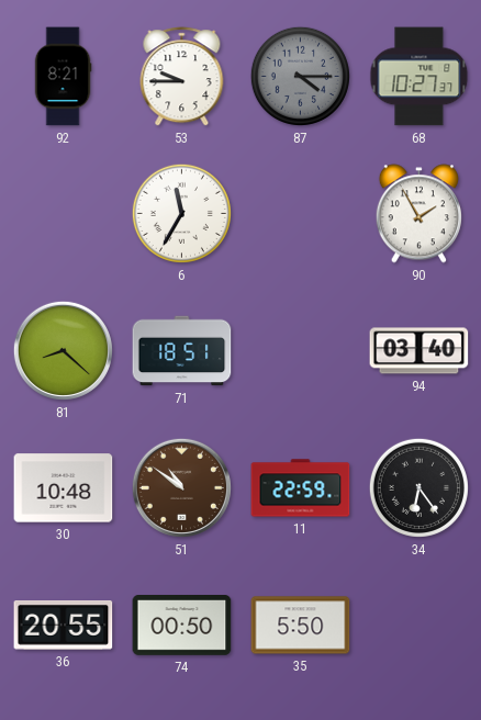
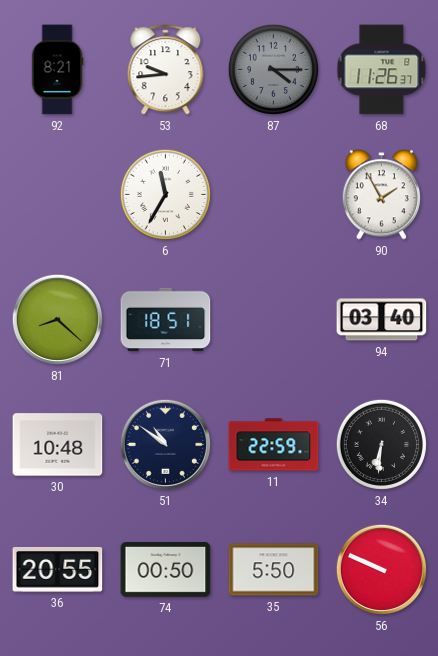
53: 9:45 -> 9:44
68: 10:27 -> 11:26
51 dial: brown -> navy
34: 6:24 -> 6:31
56: none -> 9:49
